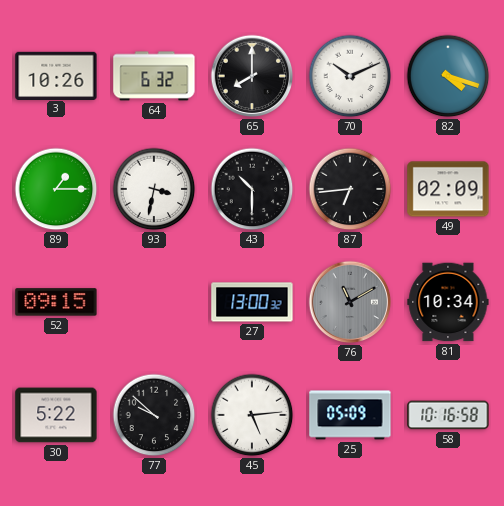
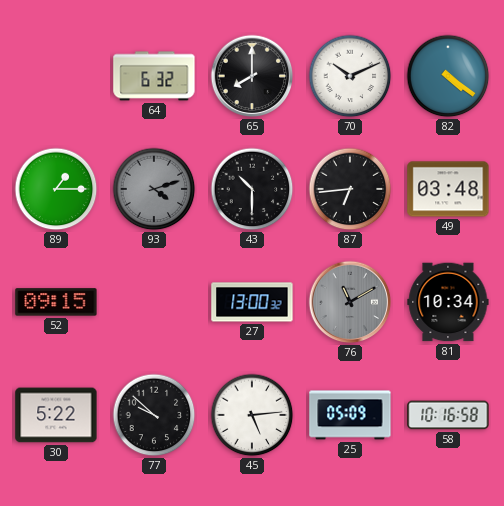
3: 10:26 -> none
82: 4:18 -> 4:21
93: 3:32 -> 4:12
93 dial: white -> grey
49: 02:09 -> 03:48
